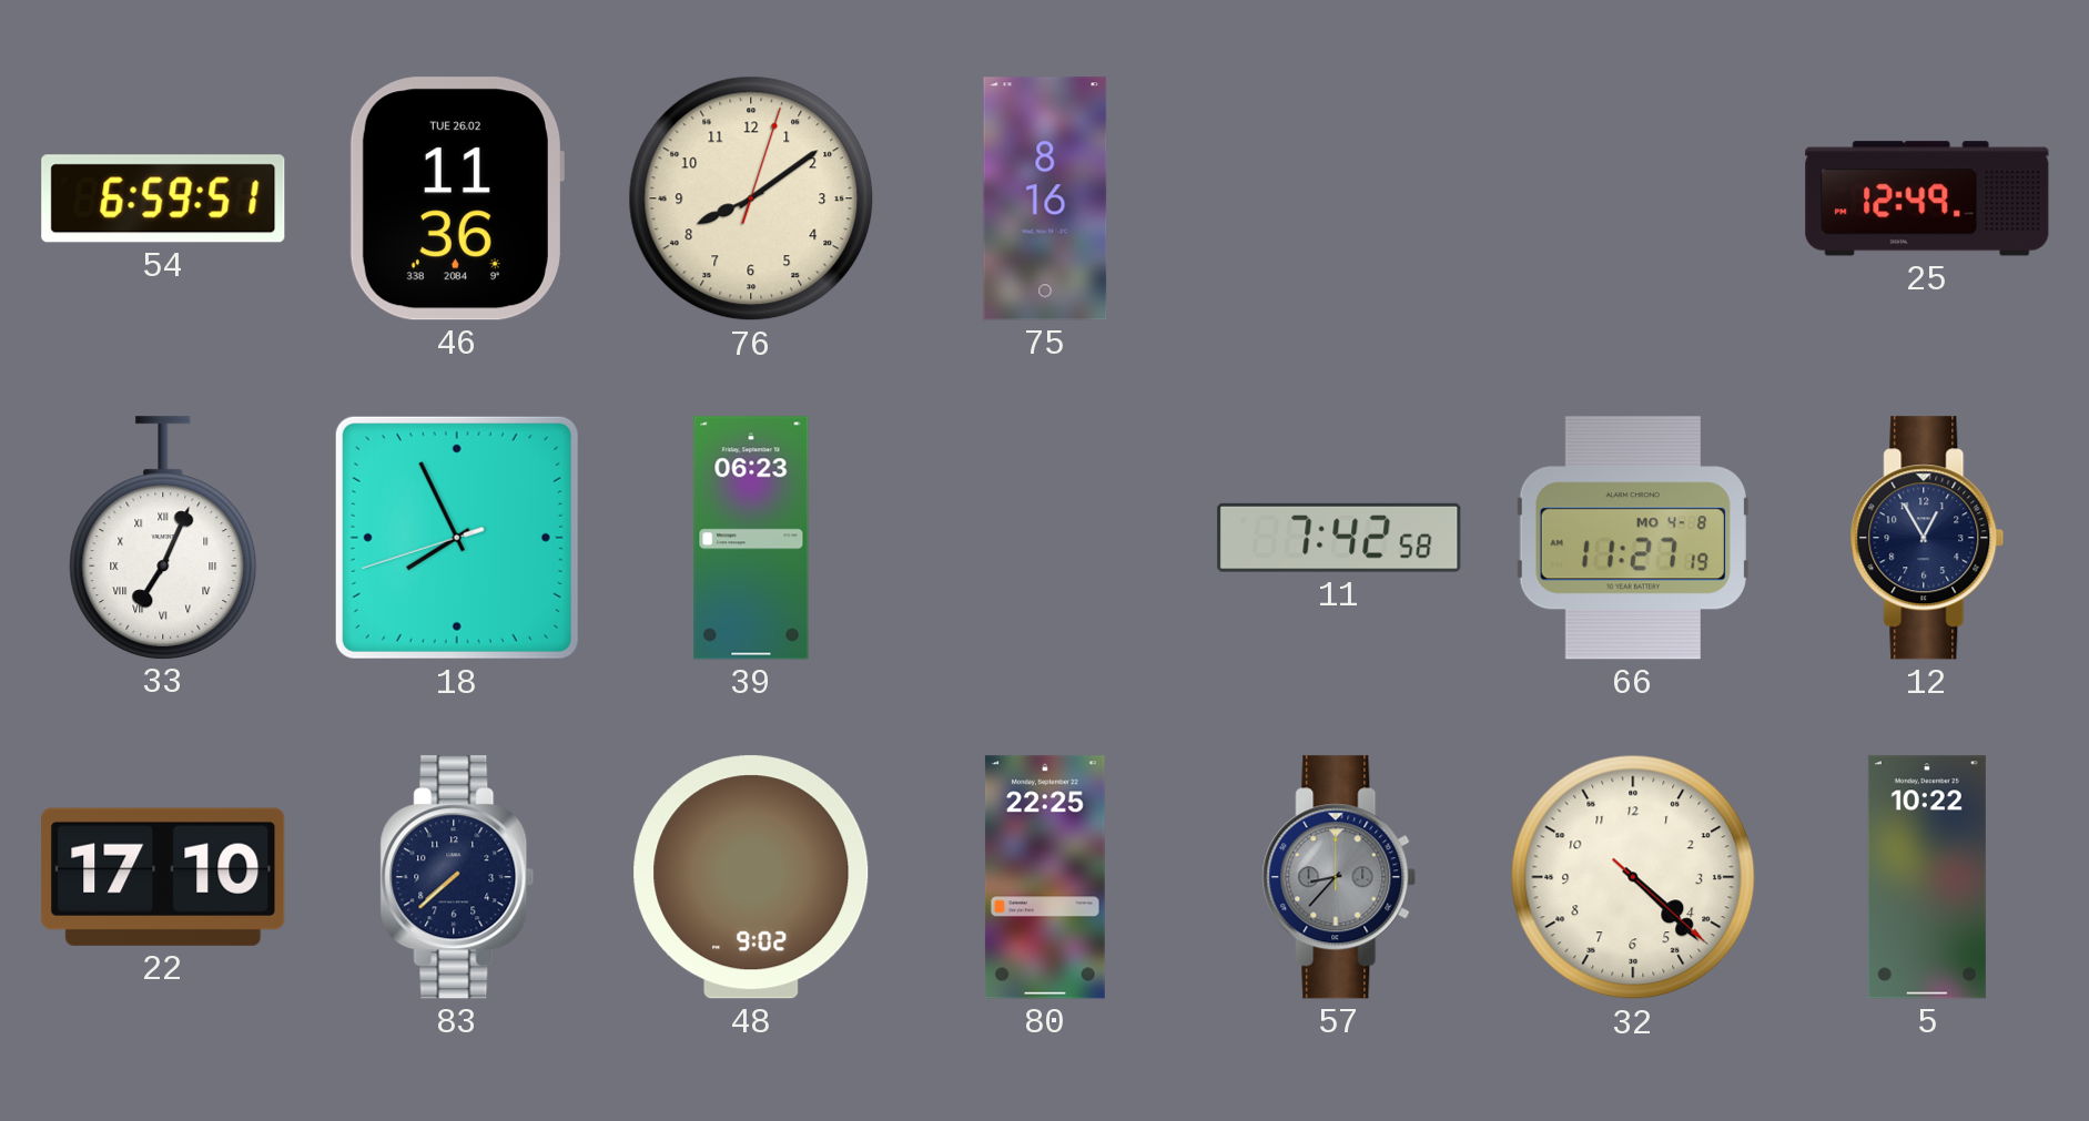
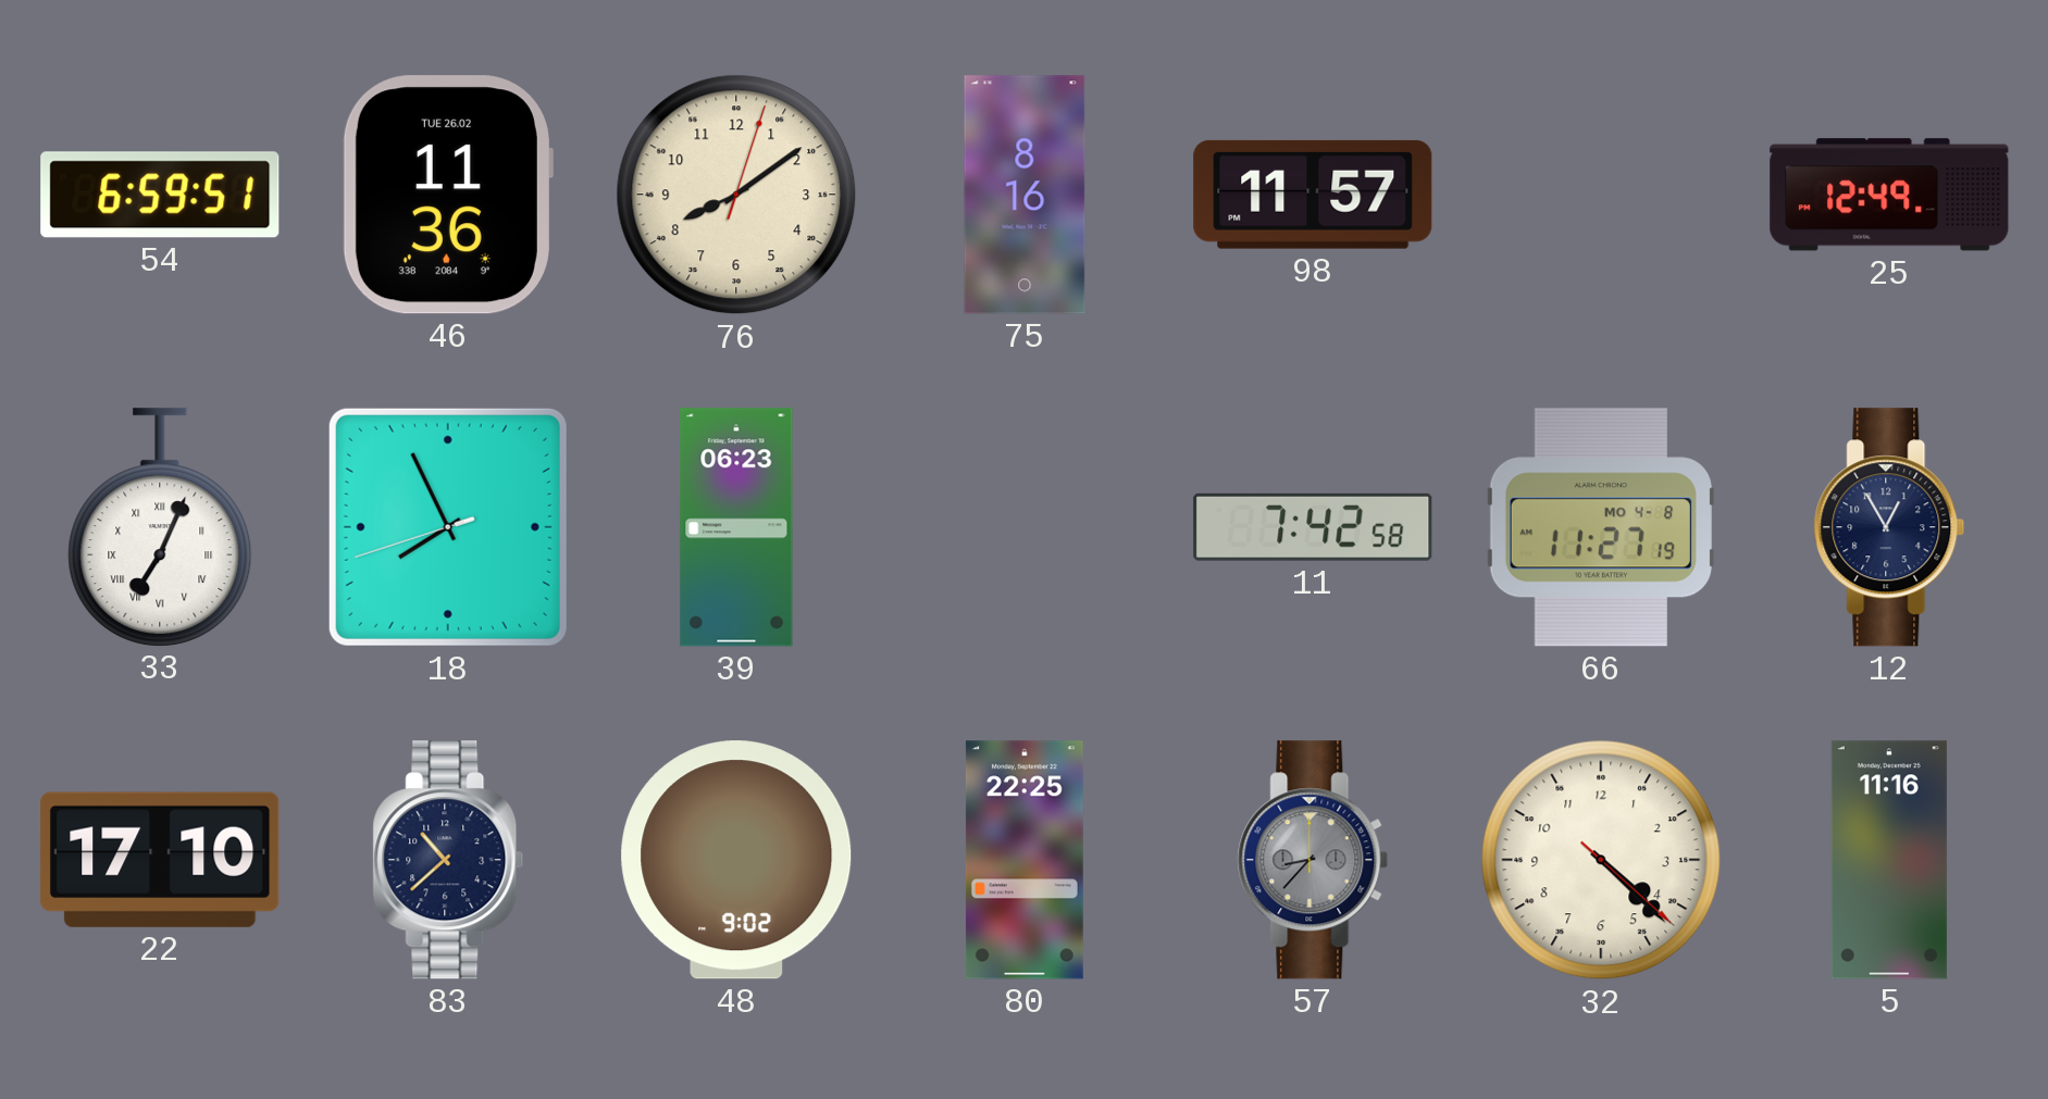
98: none -> 11:57
83: 7:38 -> 10:38
5: 10:22 -> 11:16
